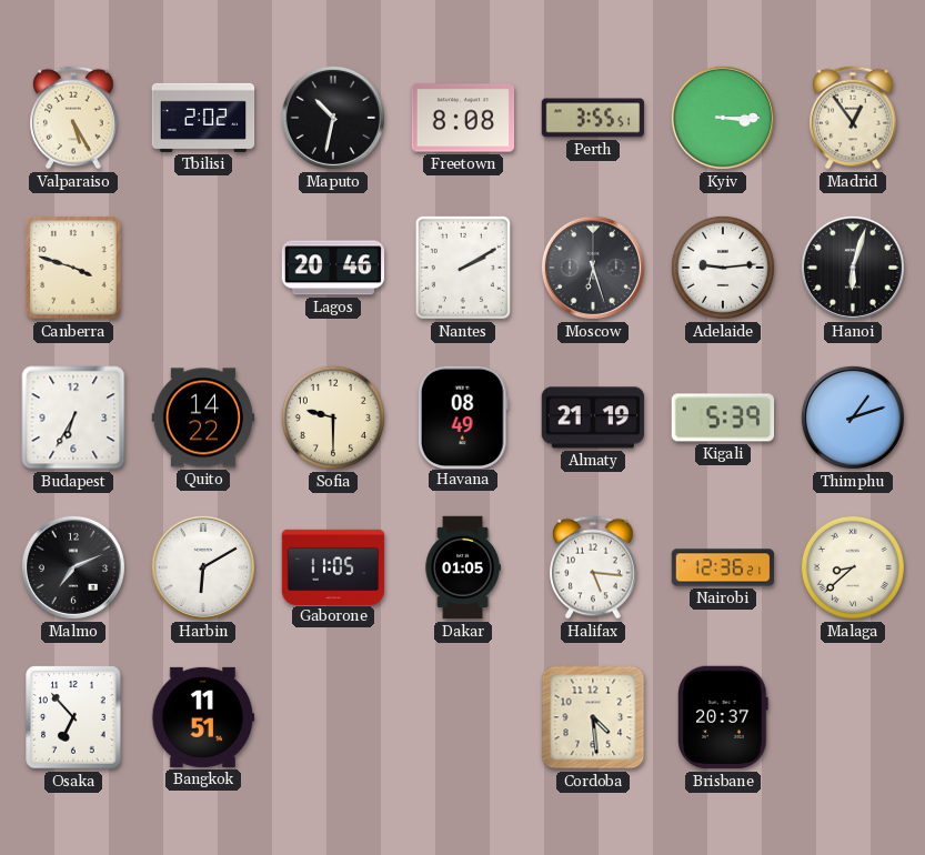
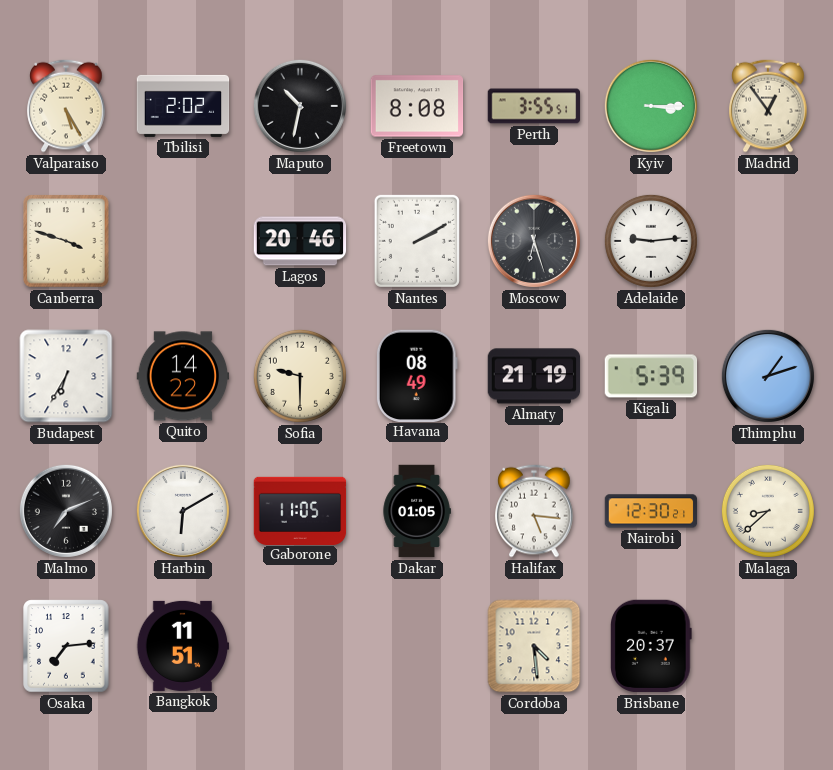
Hanoi: 6:03 -> none
Nairobi: 12:36 -> 12:30
Osaka: 6:53 -> 7:14
